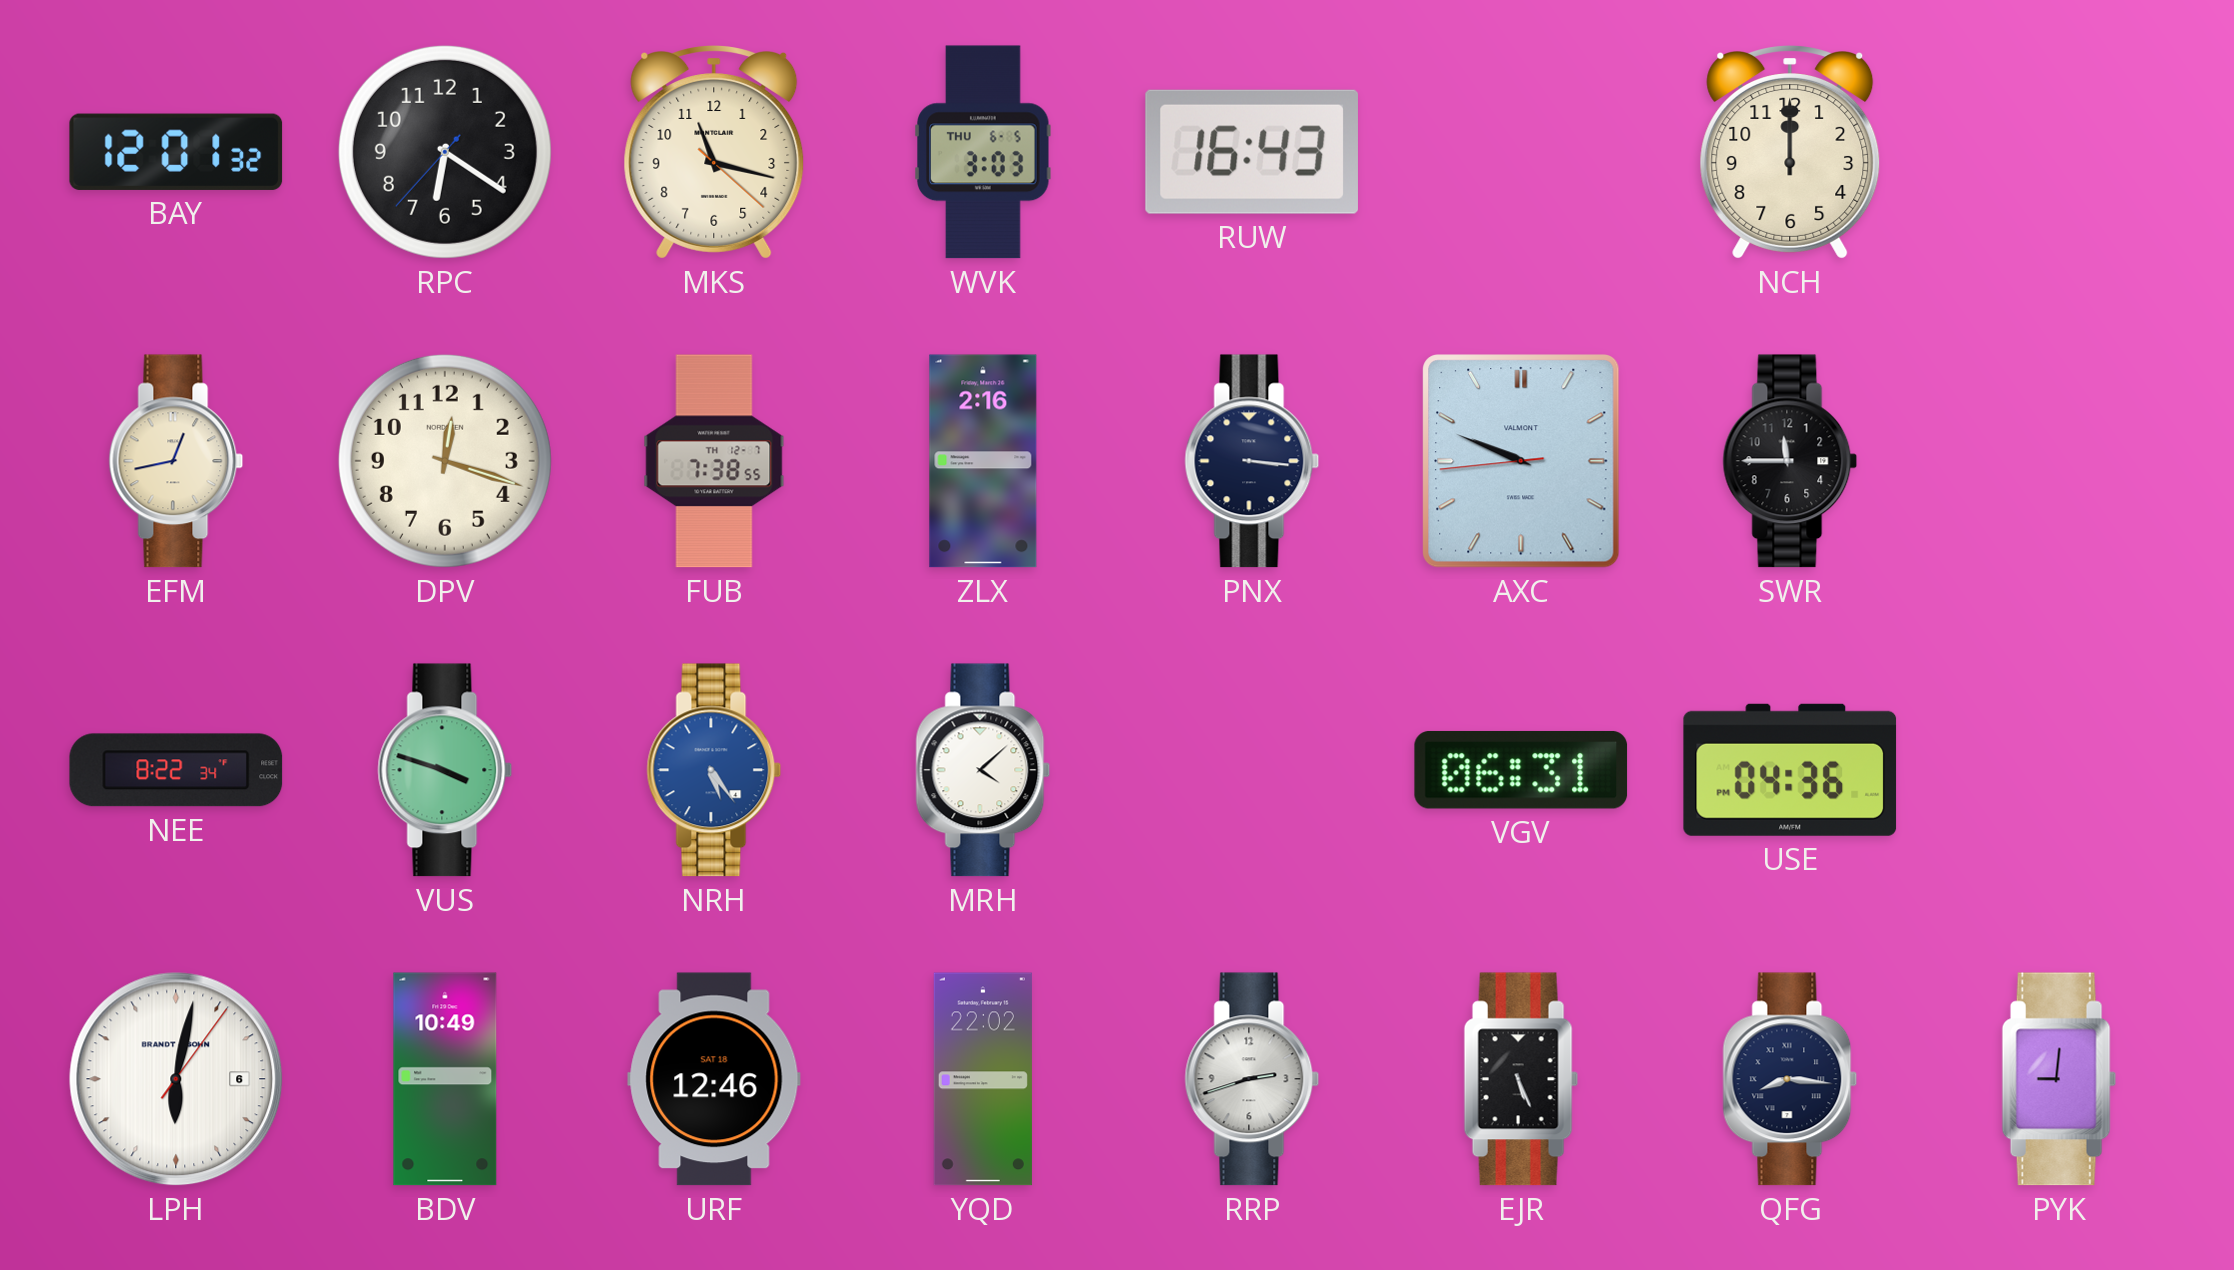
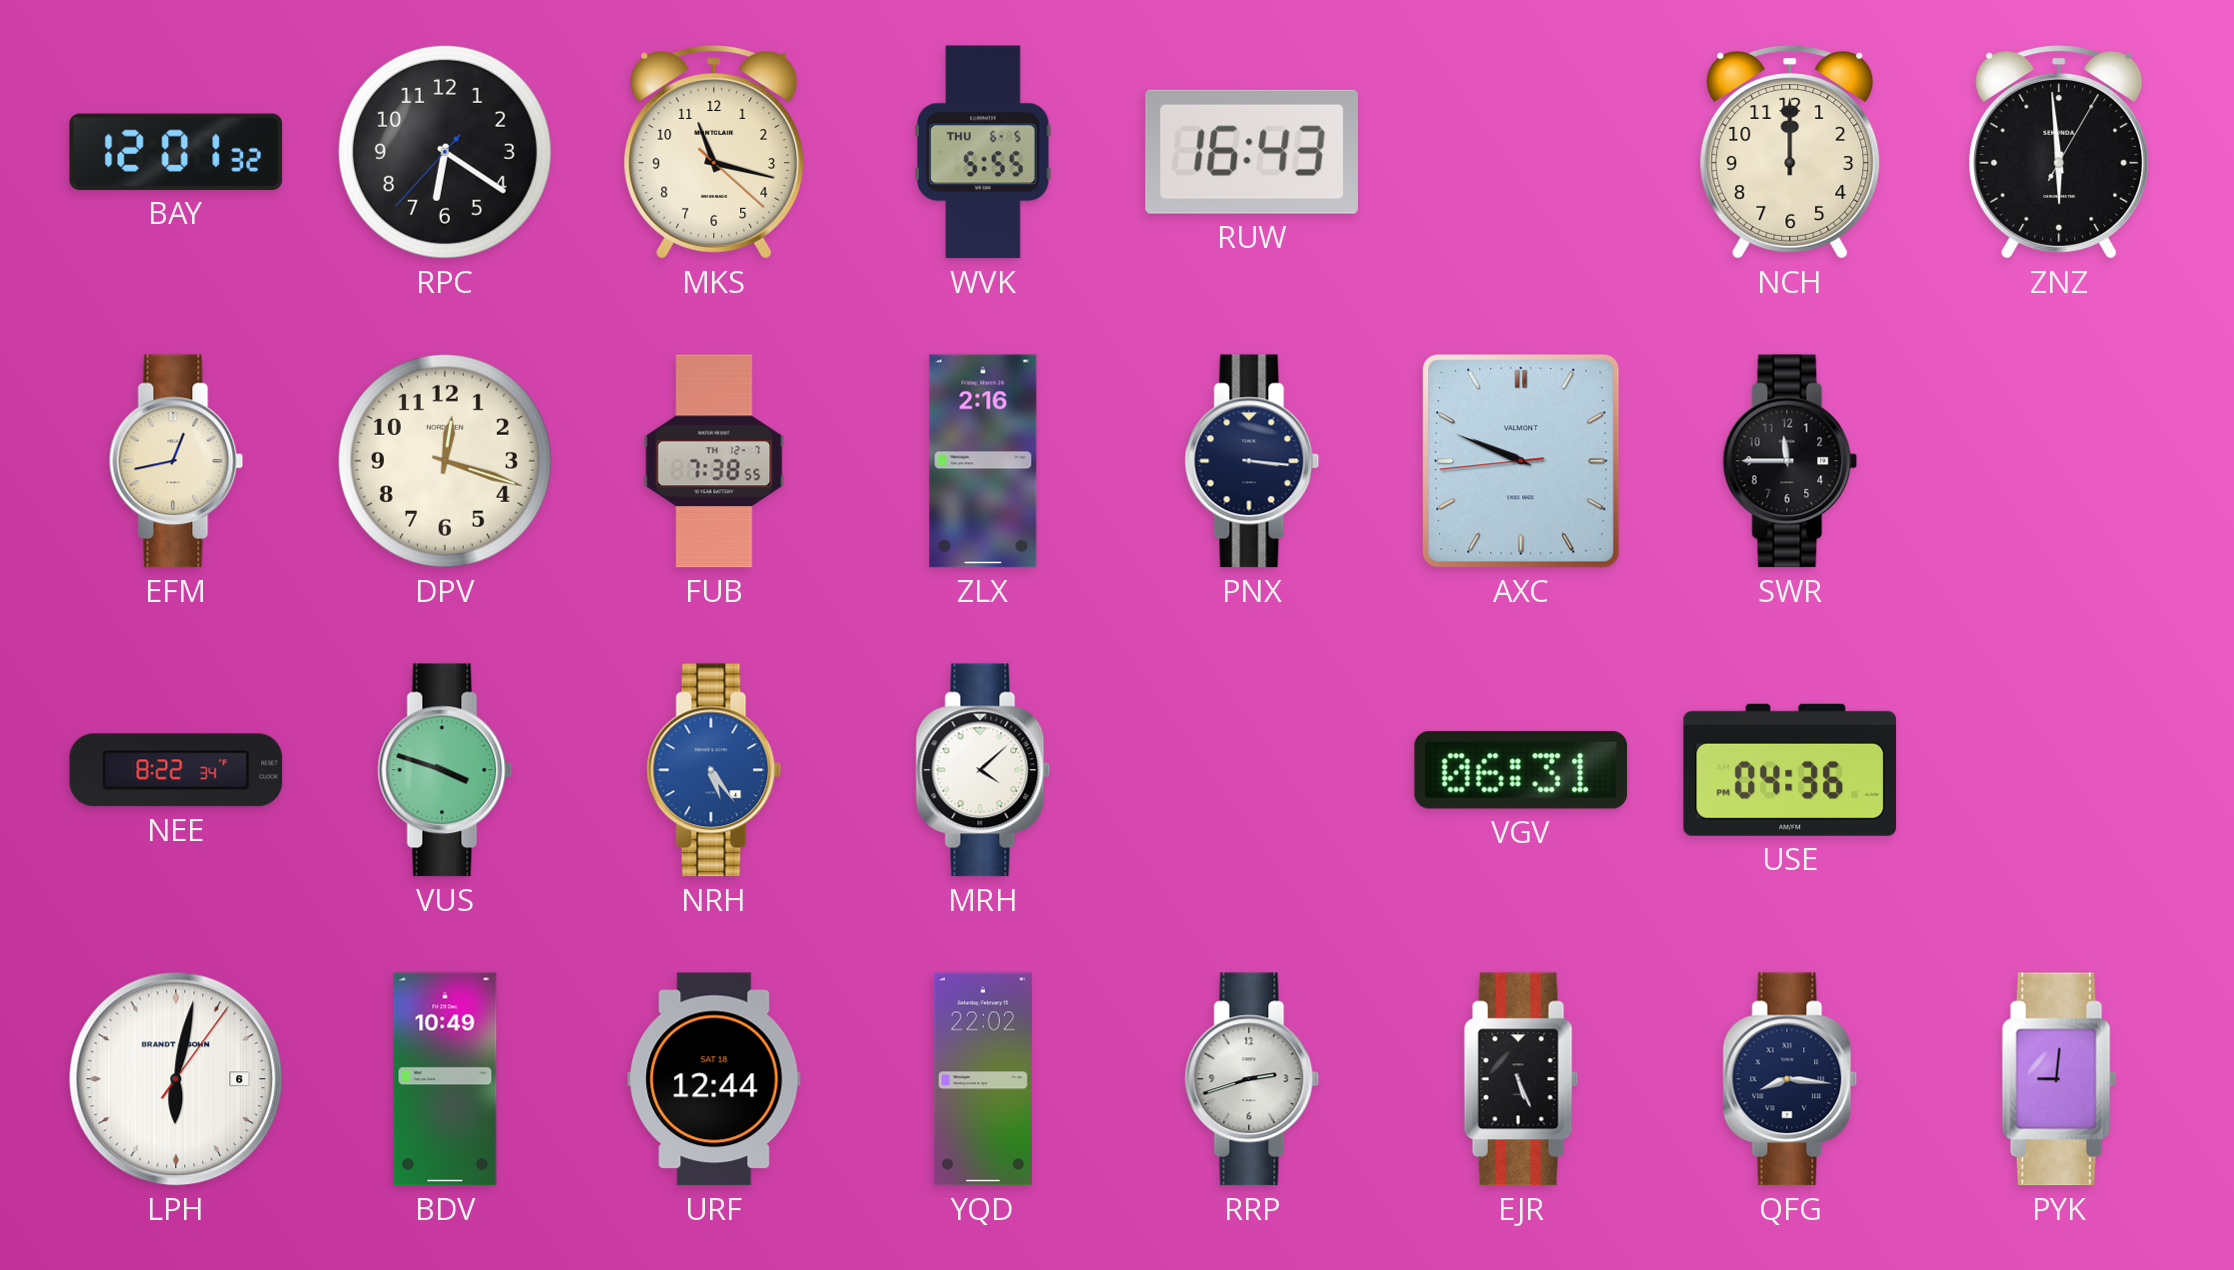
WVK: 3:03 -> 5:55
ZNZ: none -> 5:59
URF: 12:46 -> 12:44
